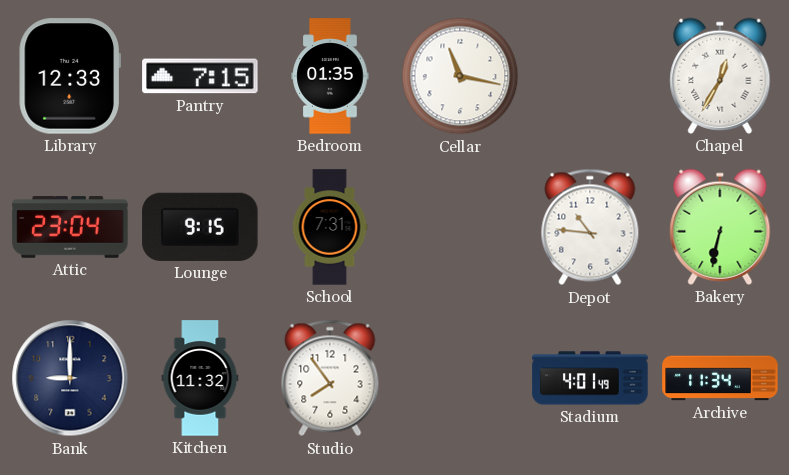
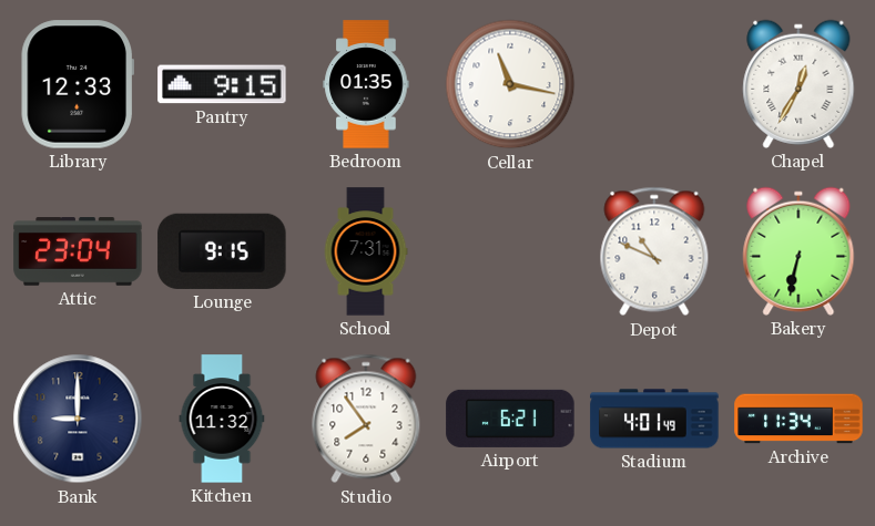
Pantry: 7:15 -> 9:15
Depot: 10:46 -> 10:49
Airport: none -> 6:21
